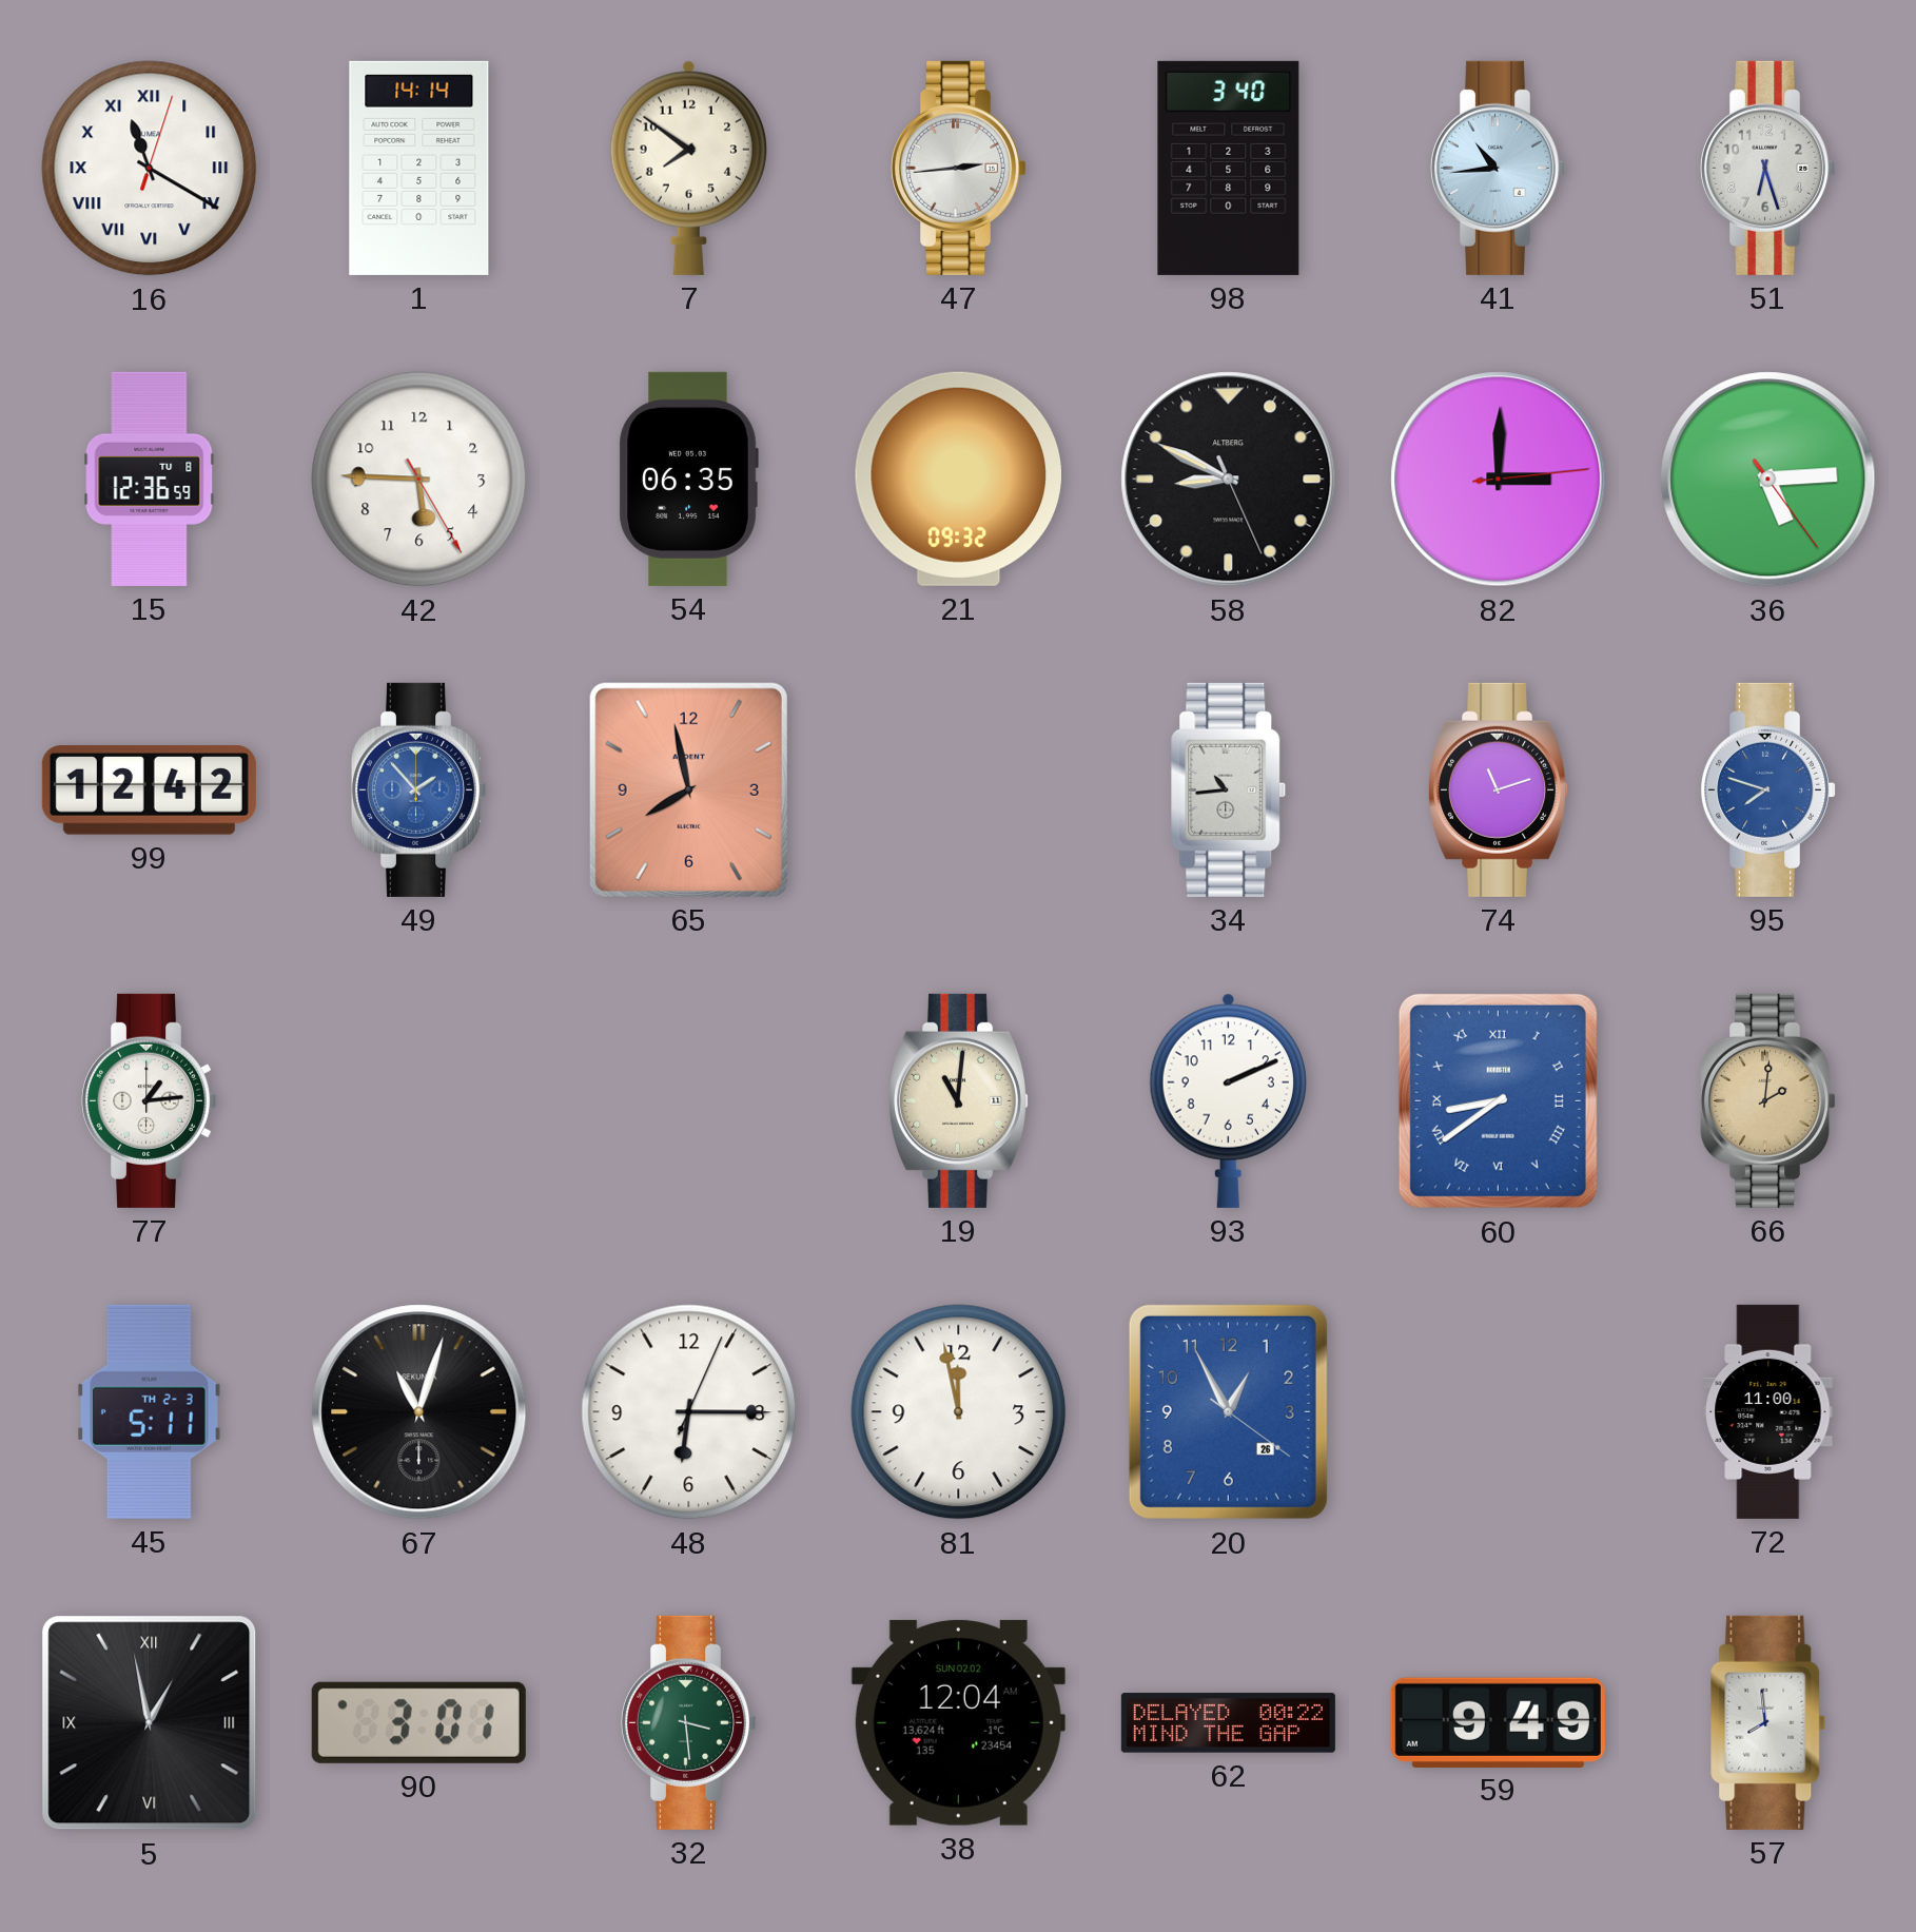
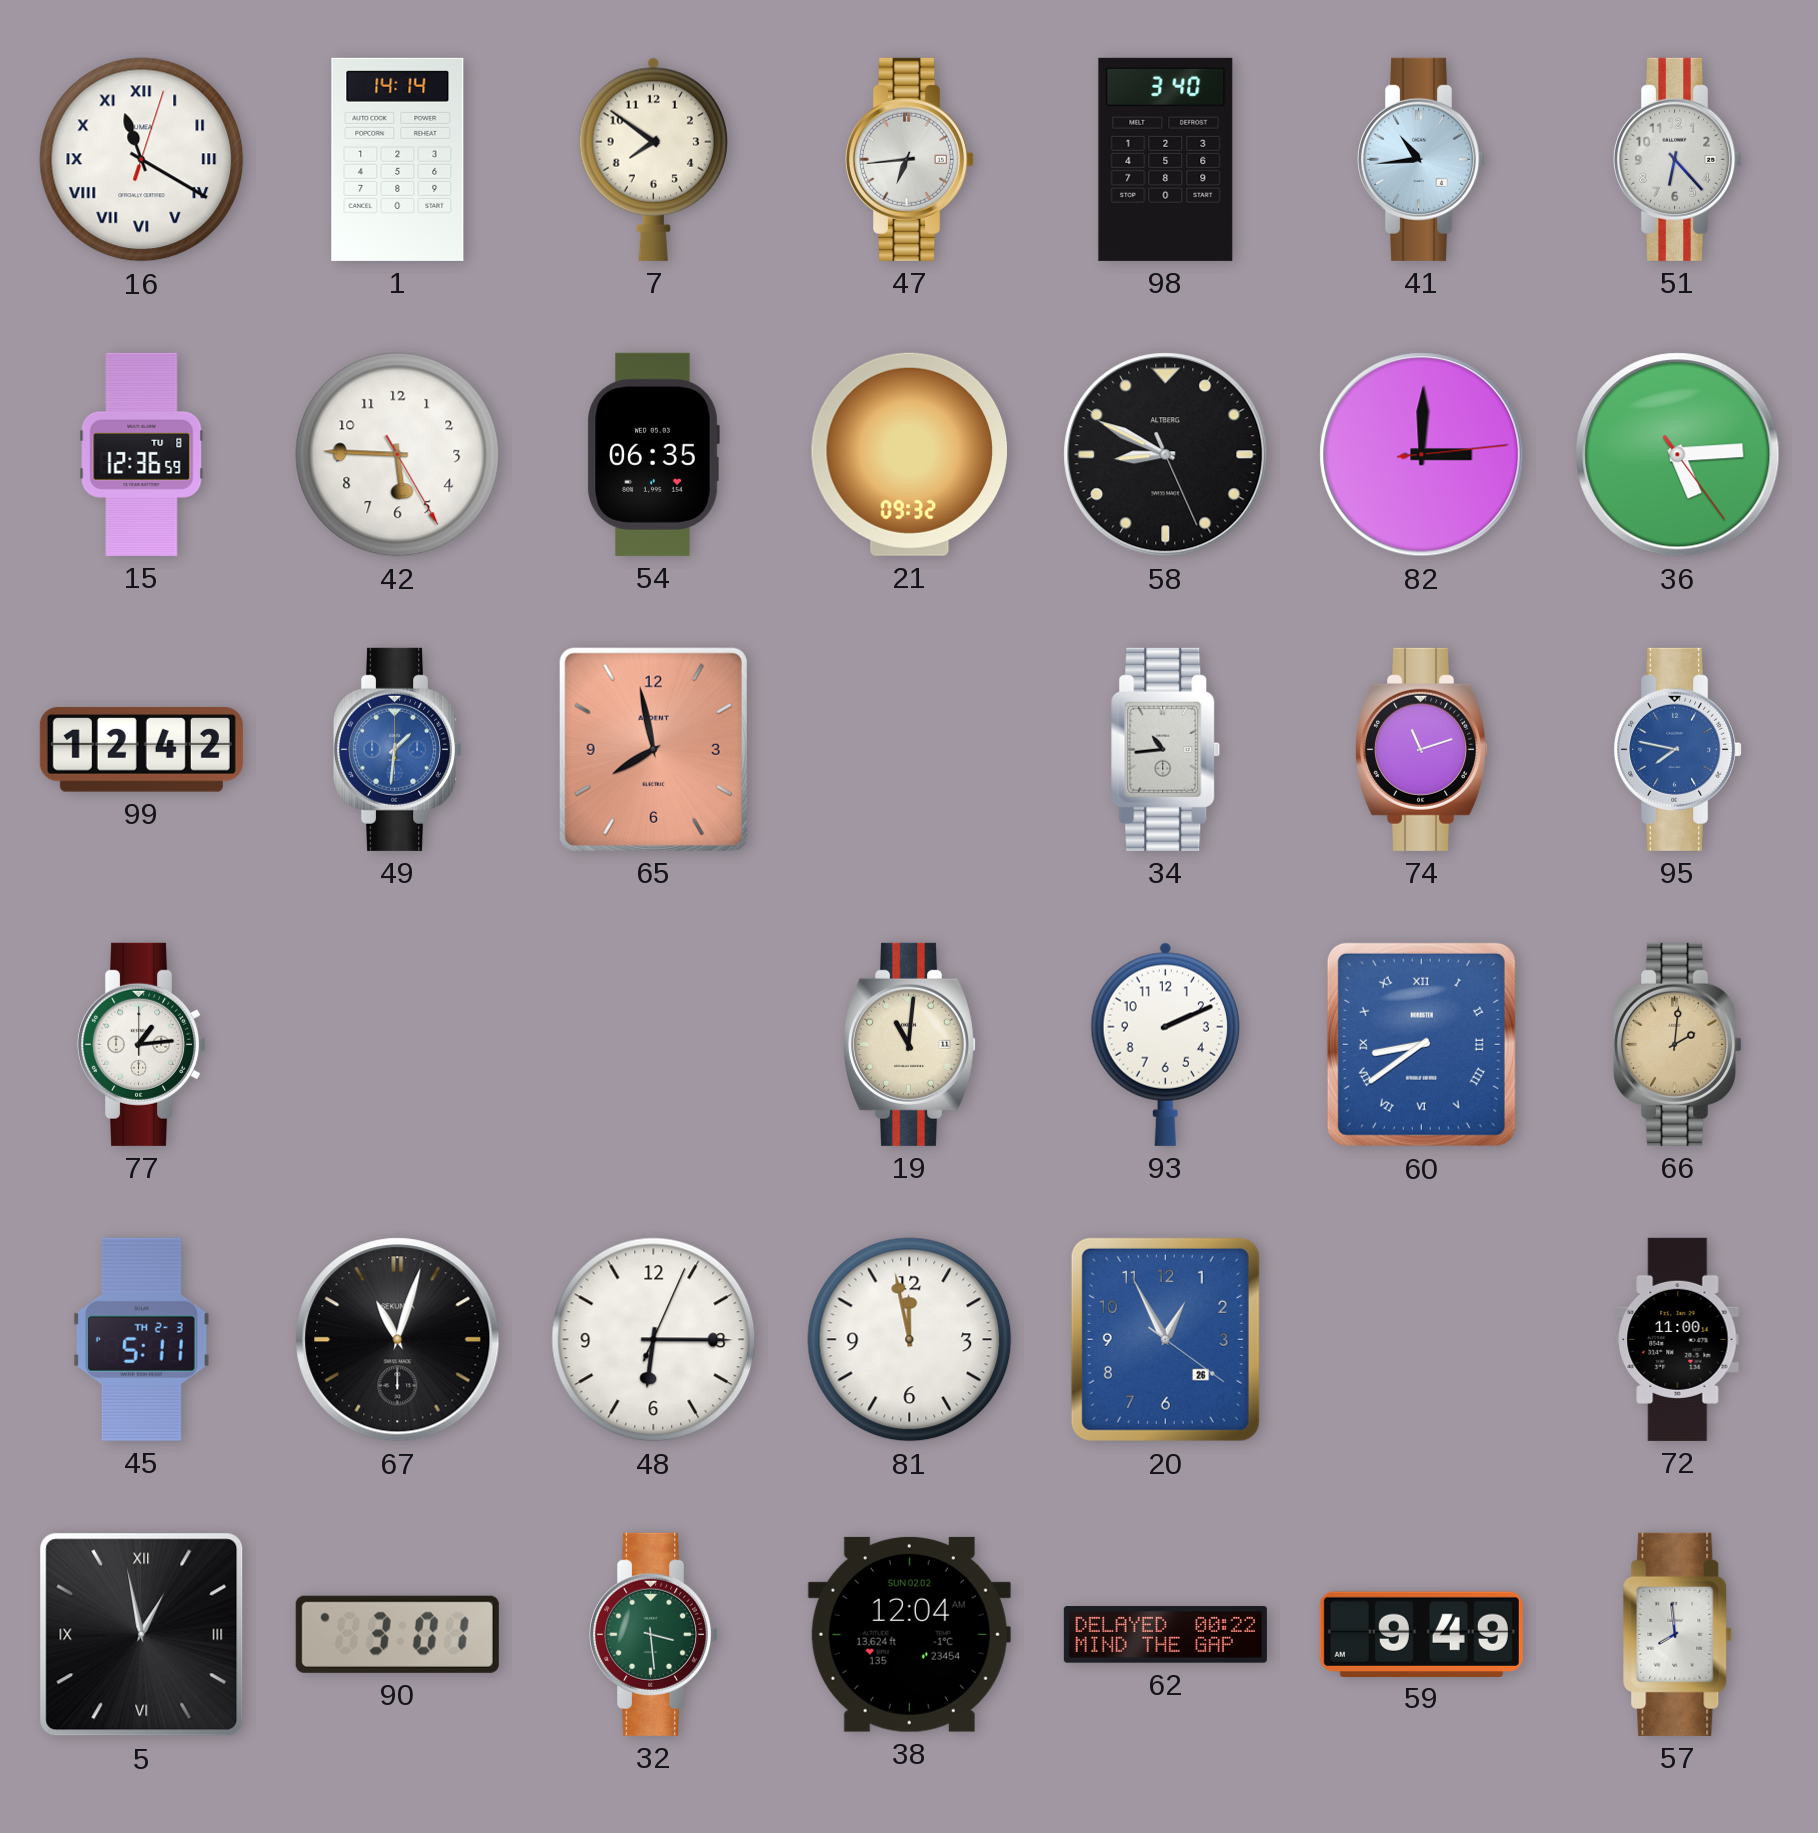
47: 2:44 -> 6:44
51: 6:27 -> 6:23
49: 1:53 -> 1:31
95: 7:48 -> 7:47
